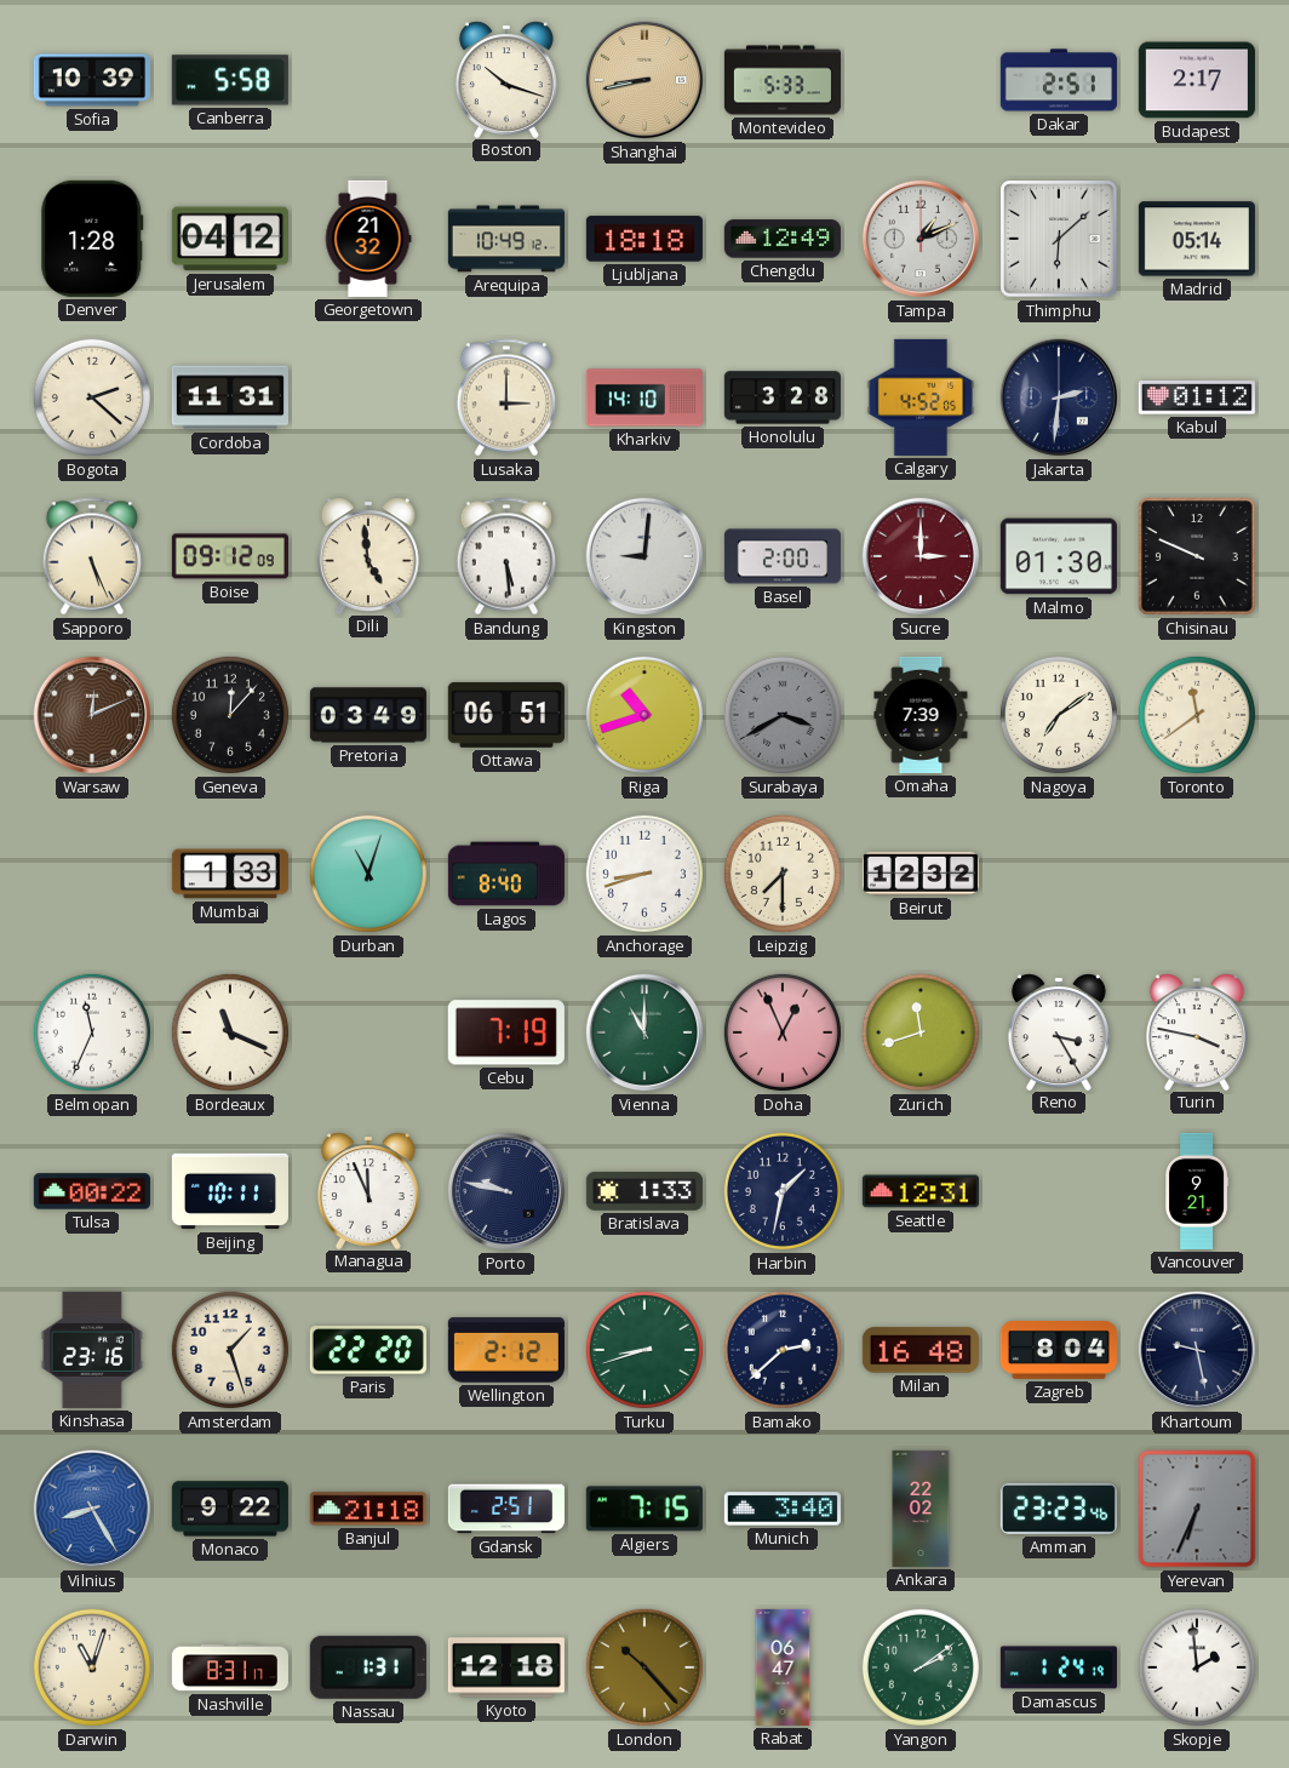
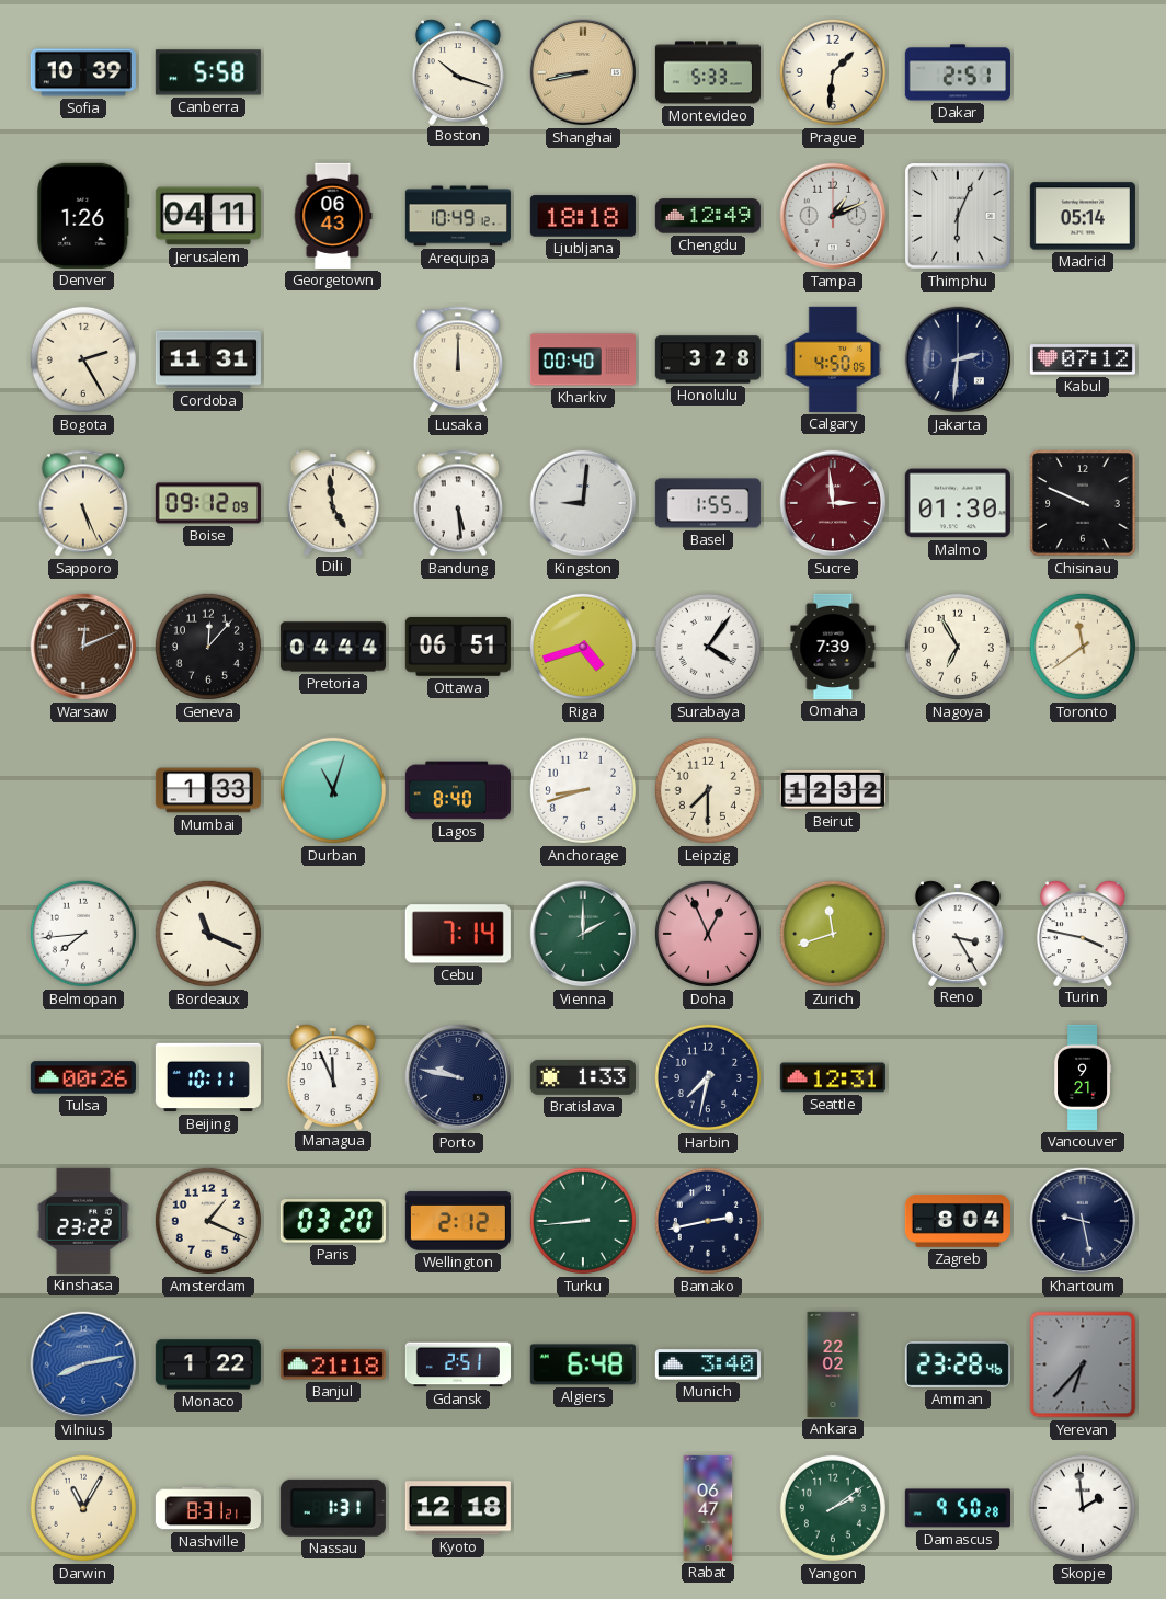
Prague: none -> 1:31
Budapest: 2:17 -> none
Denver: 1:28 -> 1:26
Jerusalem: 04:12 -> 04:11
Georgetown: 21:32 -> 06:43
Thimphu: 6:08 -> 6:04
Bogota: 2:22 -> 2:25
Lusaka: 3:00 -> 12:00
Kharkiv: 14:10 -> 00:40
Calgary: 4:52 -> 4:50
Kabul: 01:12 -> 07:12
Basel: 2:00 -> 1:55
Sucre: 3:00 -> 2:59
Pretoria: 03:49 -> 04:44
Riga: 10:42 -> 4:42
Surabaya: 3:40 -> 4:06
Surabaya dial: grey -> white
Nagoya: 7:09 -> 6:55
Belmopan: 11:34 -> 7:44
Cebu: 7:19 -> 7:14
Vienna: 11:00 -> 2:00
Tulsa: 00:22 -> 00:26
Harbin: 1:32 -> 7:32
Kinshasa: 23:16 -> 23:22
Amsterdam: 1:27 -> 1:19
Paris: 22:20 -> 03:20
Turku: 8:42 -> 8:44
Bamako: 2:38 -> 2:43
Milan: 16:48 -> none
Vilnius: 8:25 -> 8:13
Monaco: 9:22 -> 1:22
Algiers: 7:15 -> 6:48
Amman: 23:23 -> 23:28
Yerevan: 6:34 -> 6:37
Darwin: 11:03 -> 11:05
Nashville: 8:31:17 -> 8:31:21
London: 10:23 -> none
Damascus: 1:24 -> 9:50
